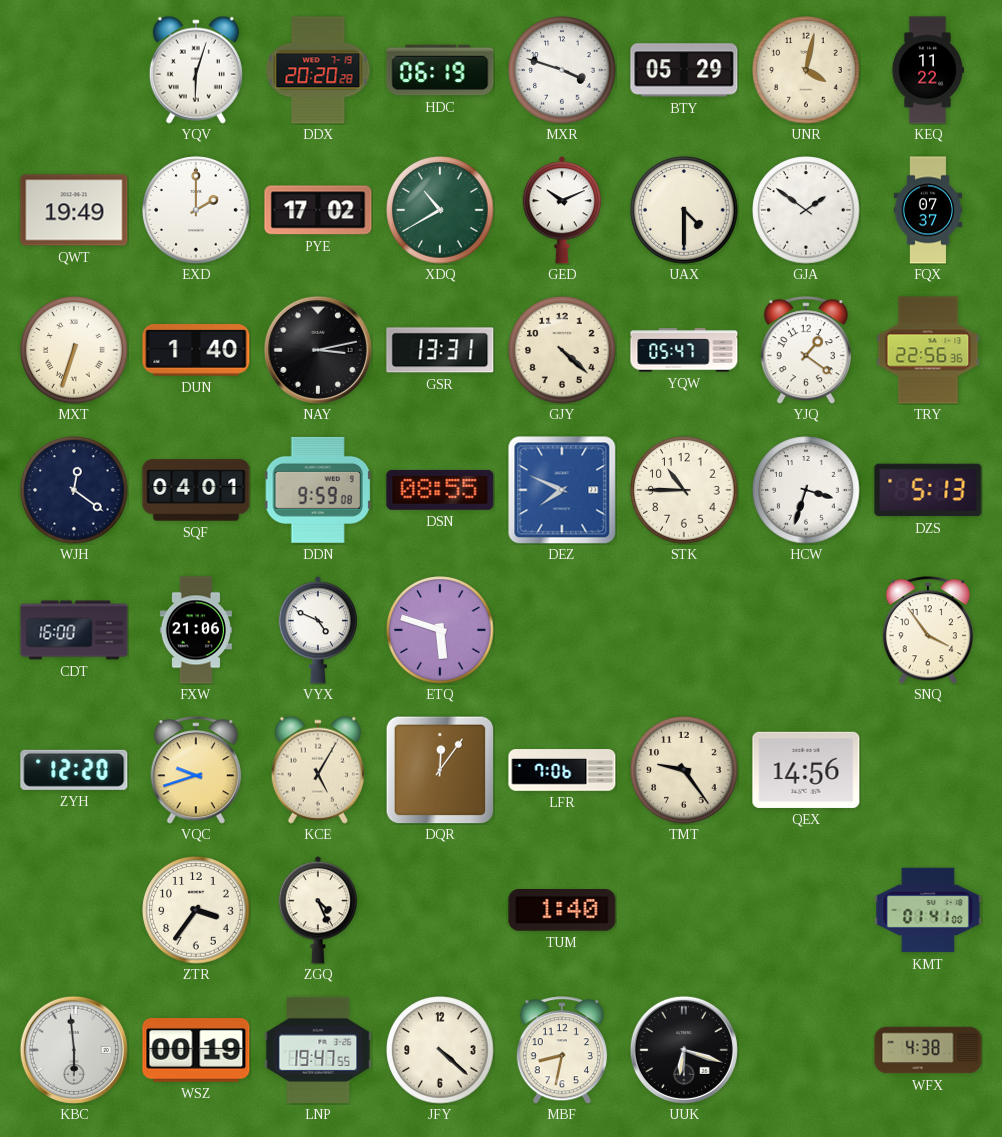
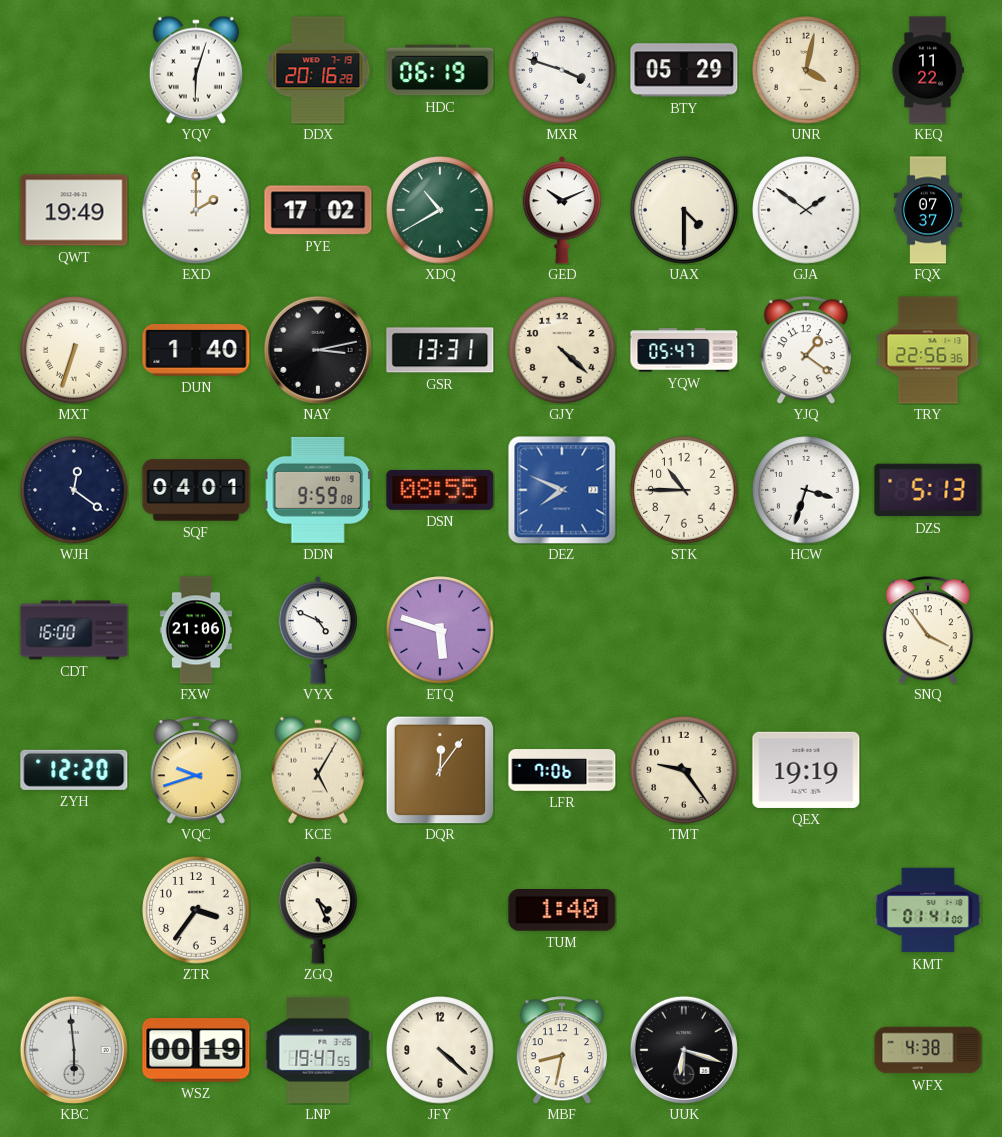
DDX: 20:20 -> 20:16
QEX: 14:56 -> 19:19
